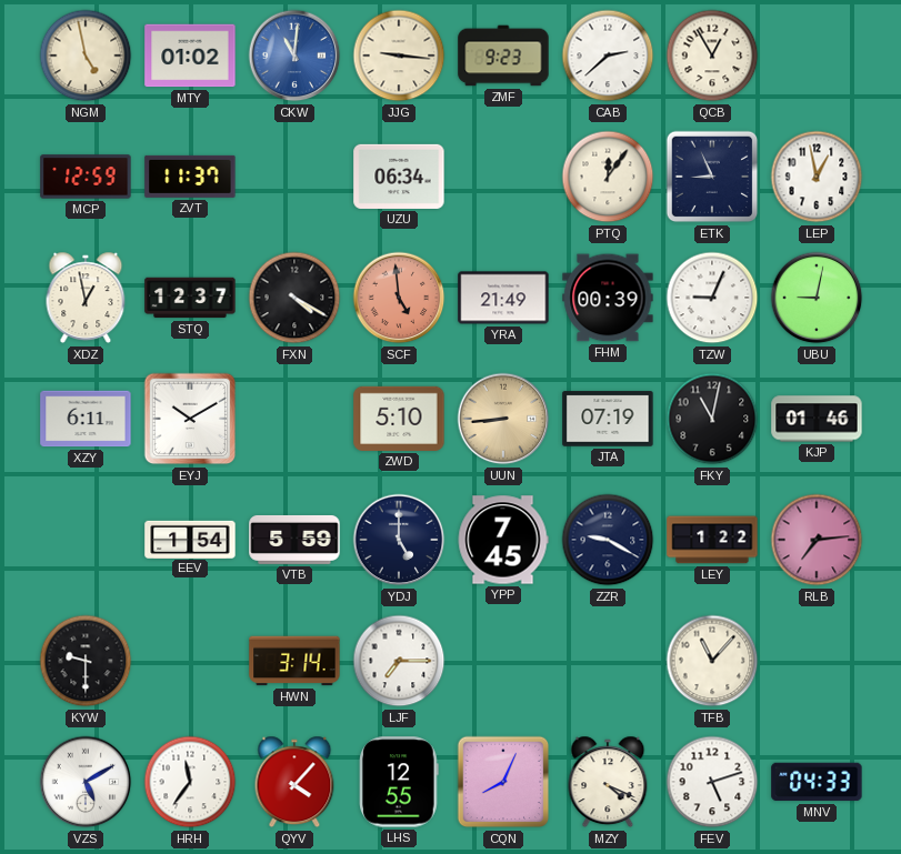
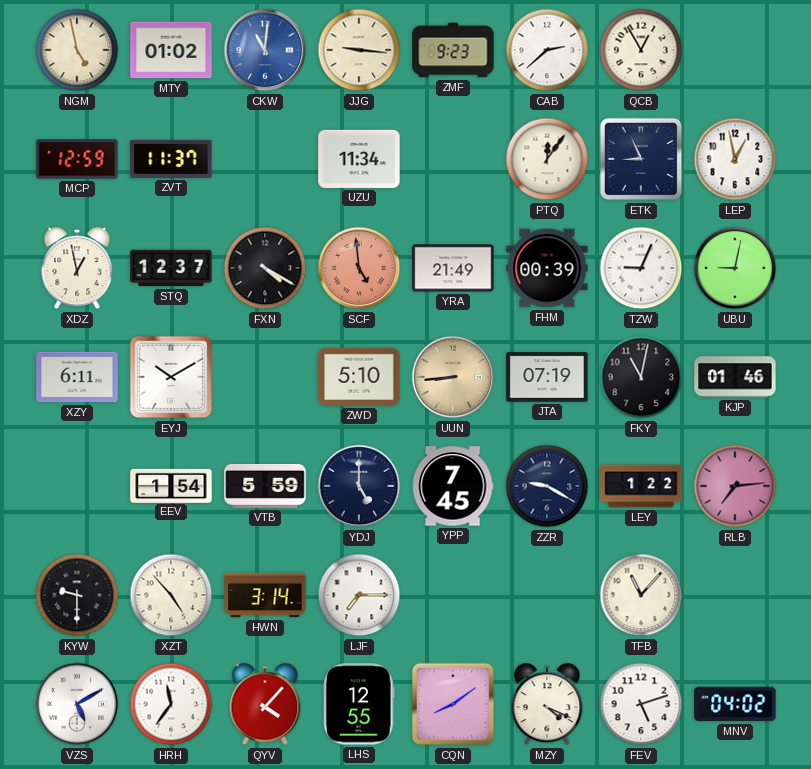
UZU: 06:34 -> 11:34
XZT: none -> 4:53
CQN: 8:04 -> 8:09
MNV: 04:33 -> 04:02
